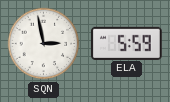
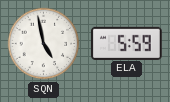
SQN: 2:58 -> 4:58
